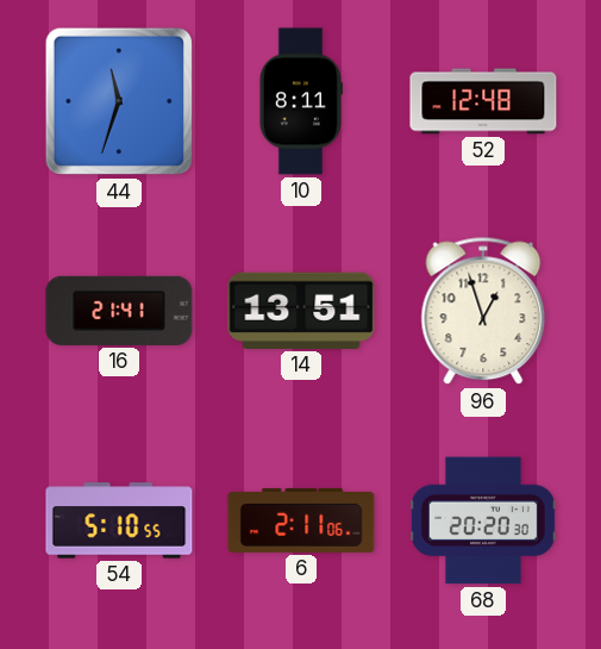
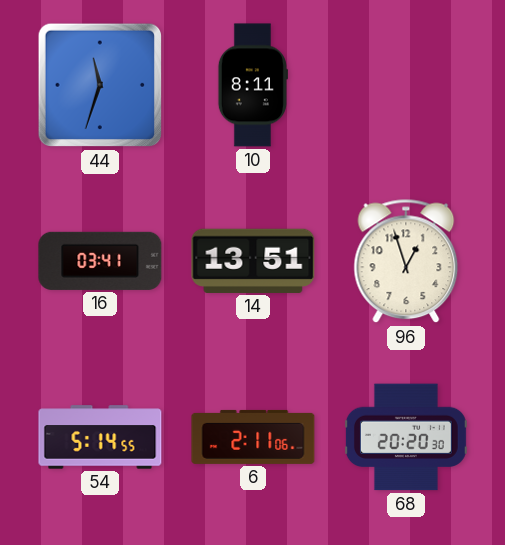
52: 12:48 -> none
16: 21:41 -> 03:41
54: 5:10 -> 5:14
